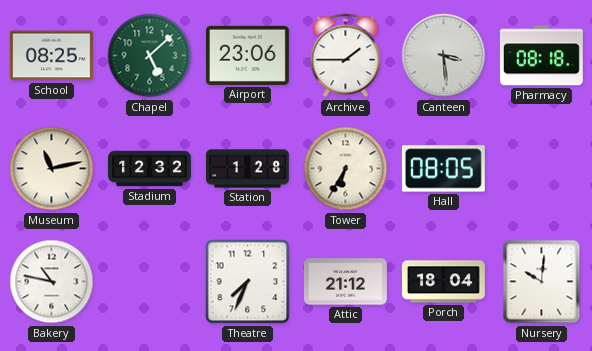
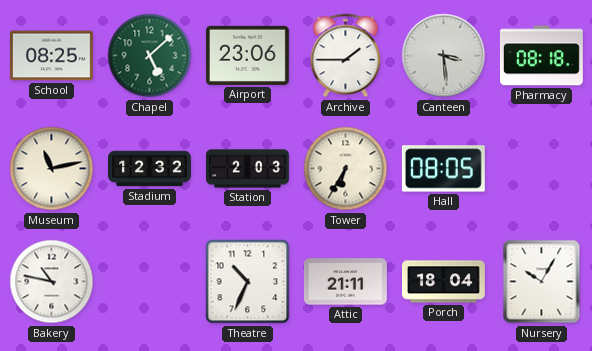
Station: 1:28 -> 2:03
Theatre: 7:34 -> 10:34
Attic: 21:12 -> 21:11
Nursery: 10:01 -> 10:05
